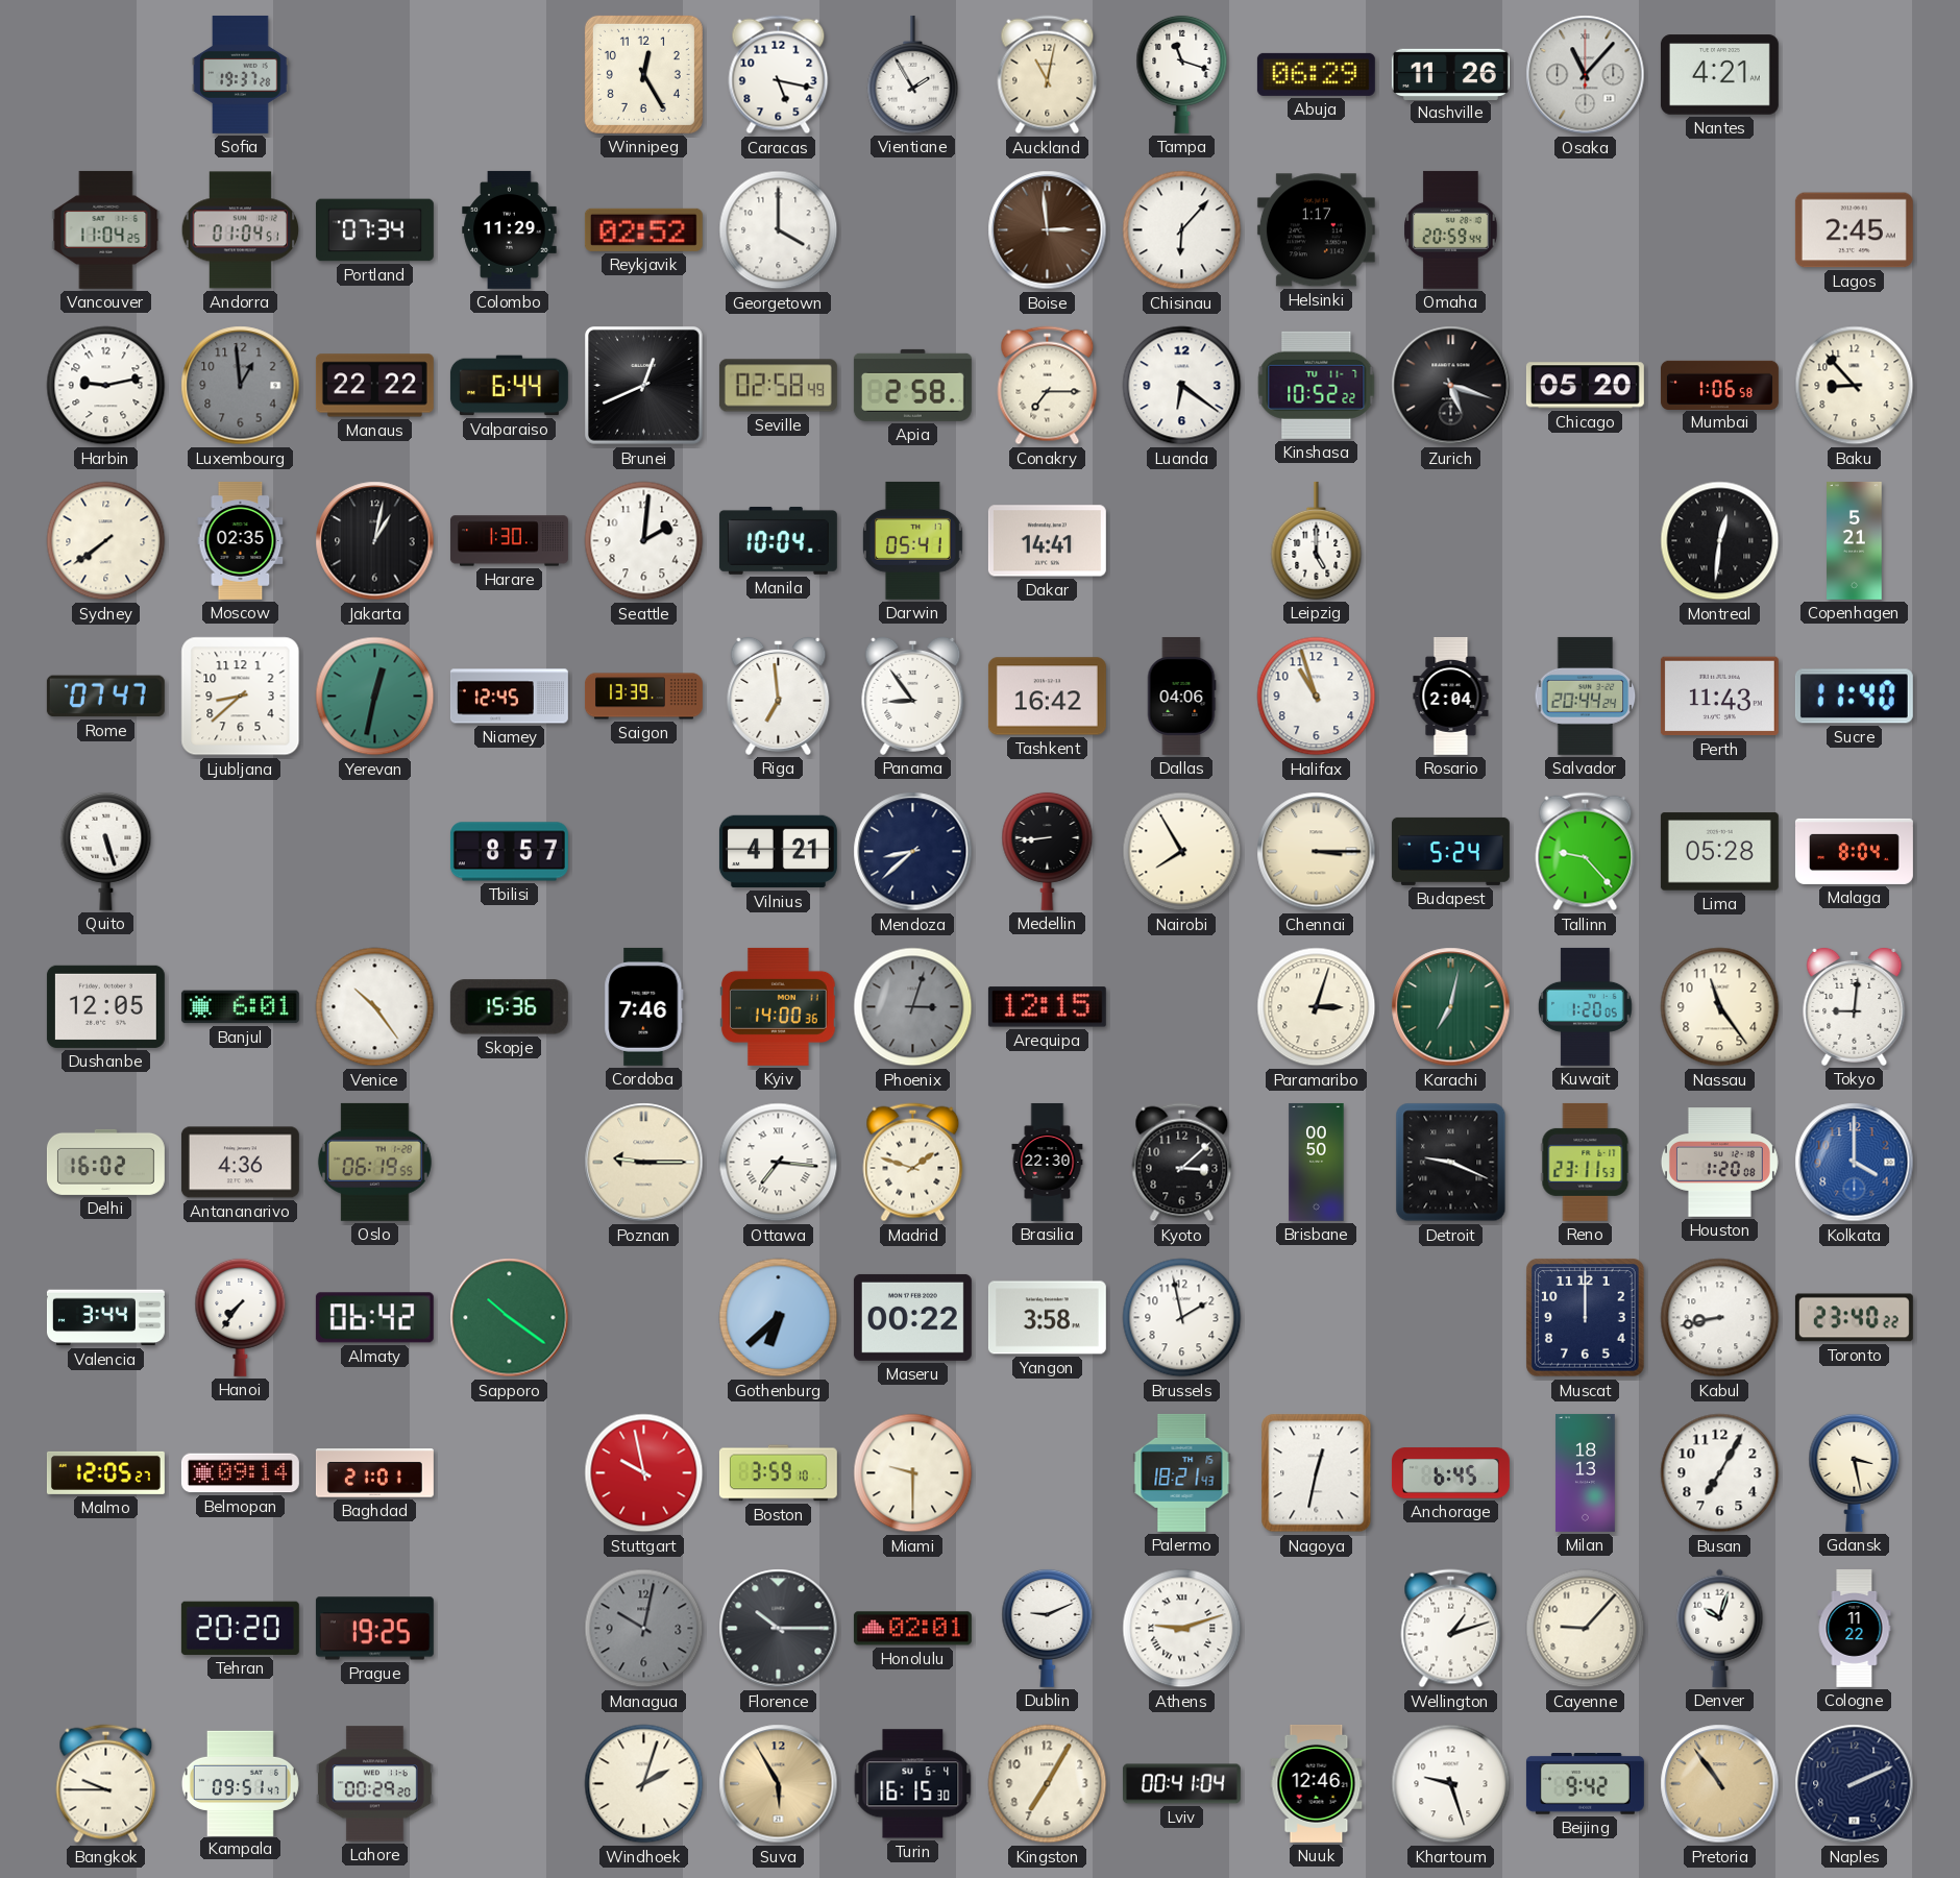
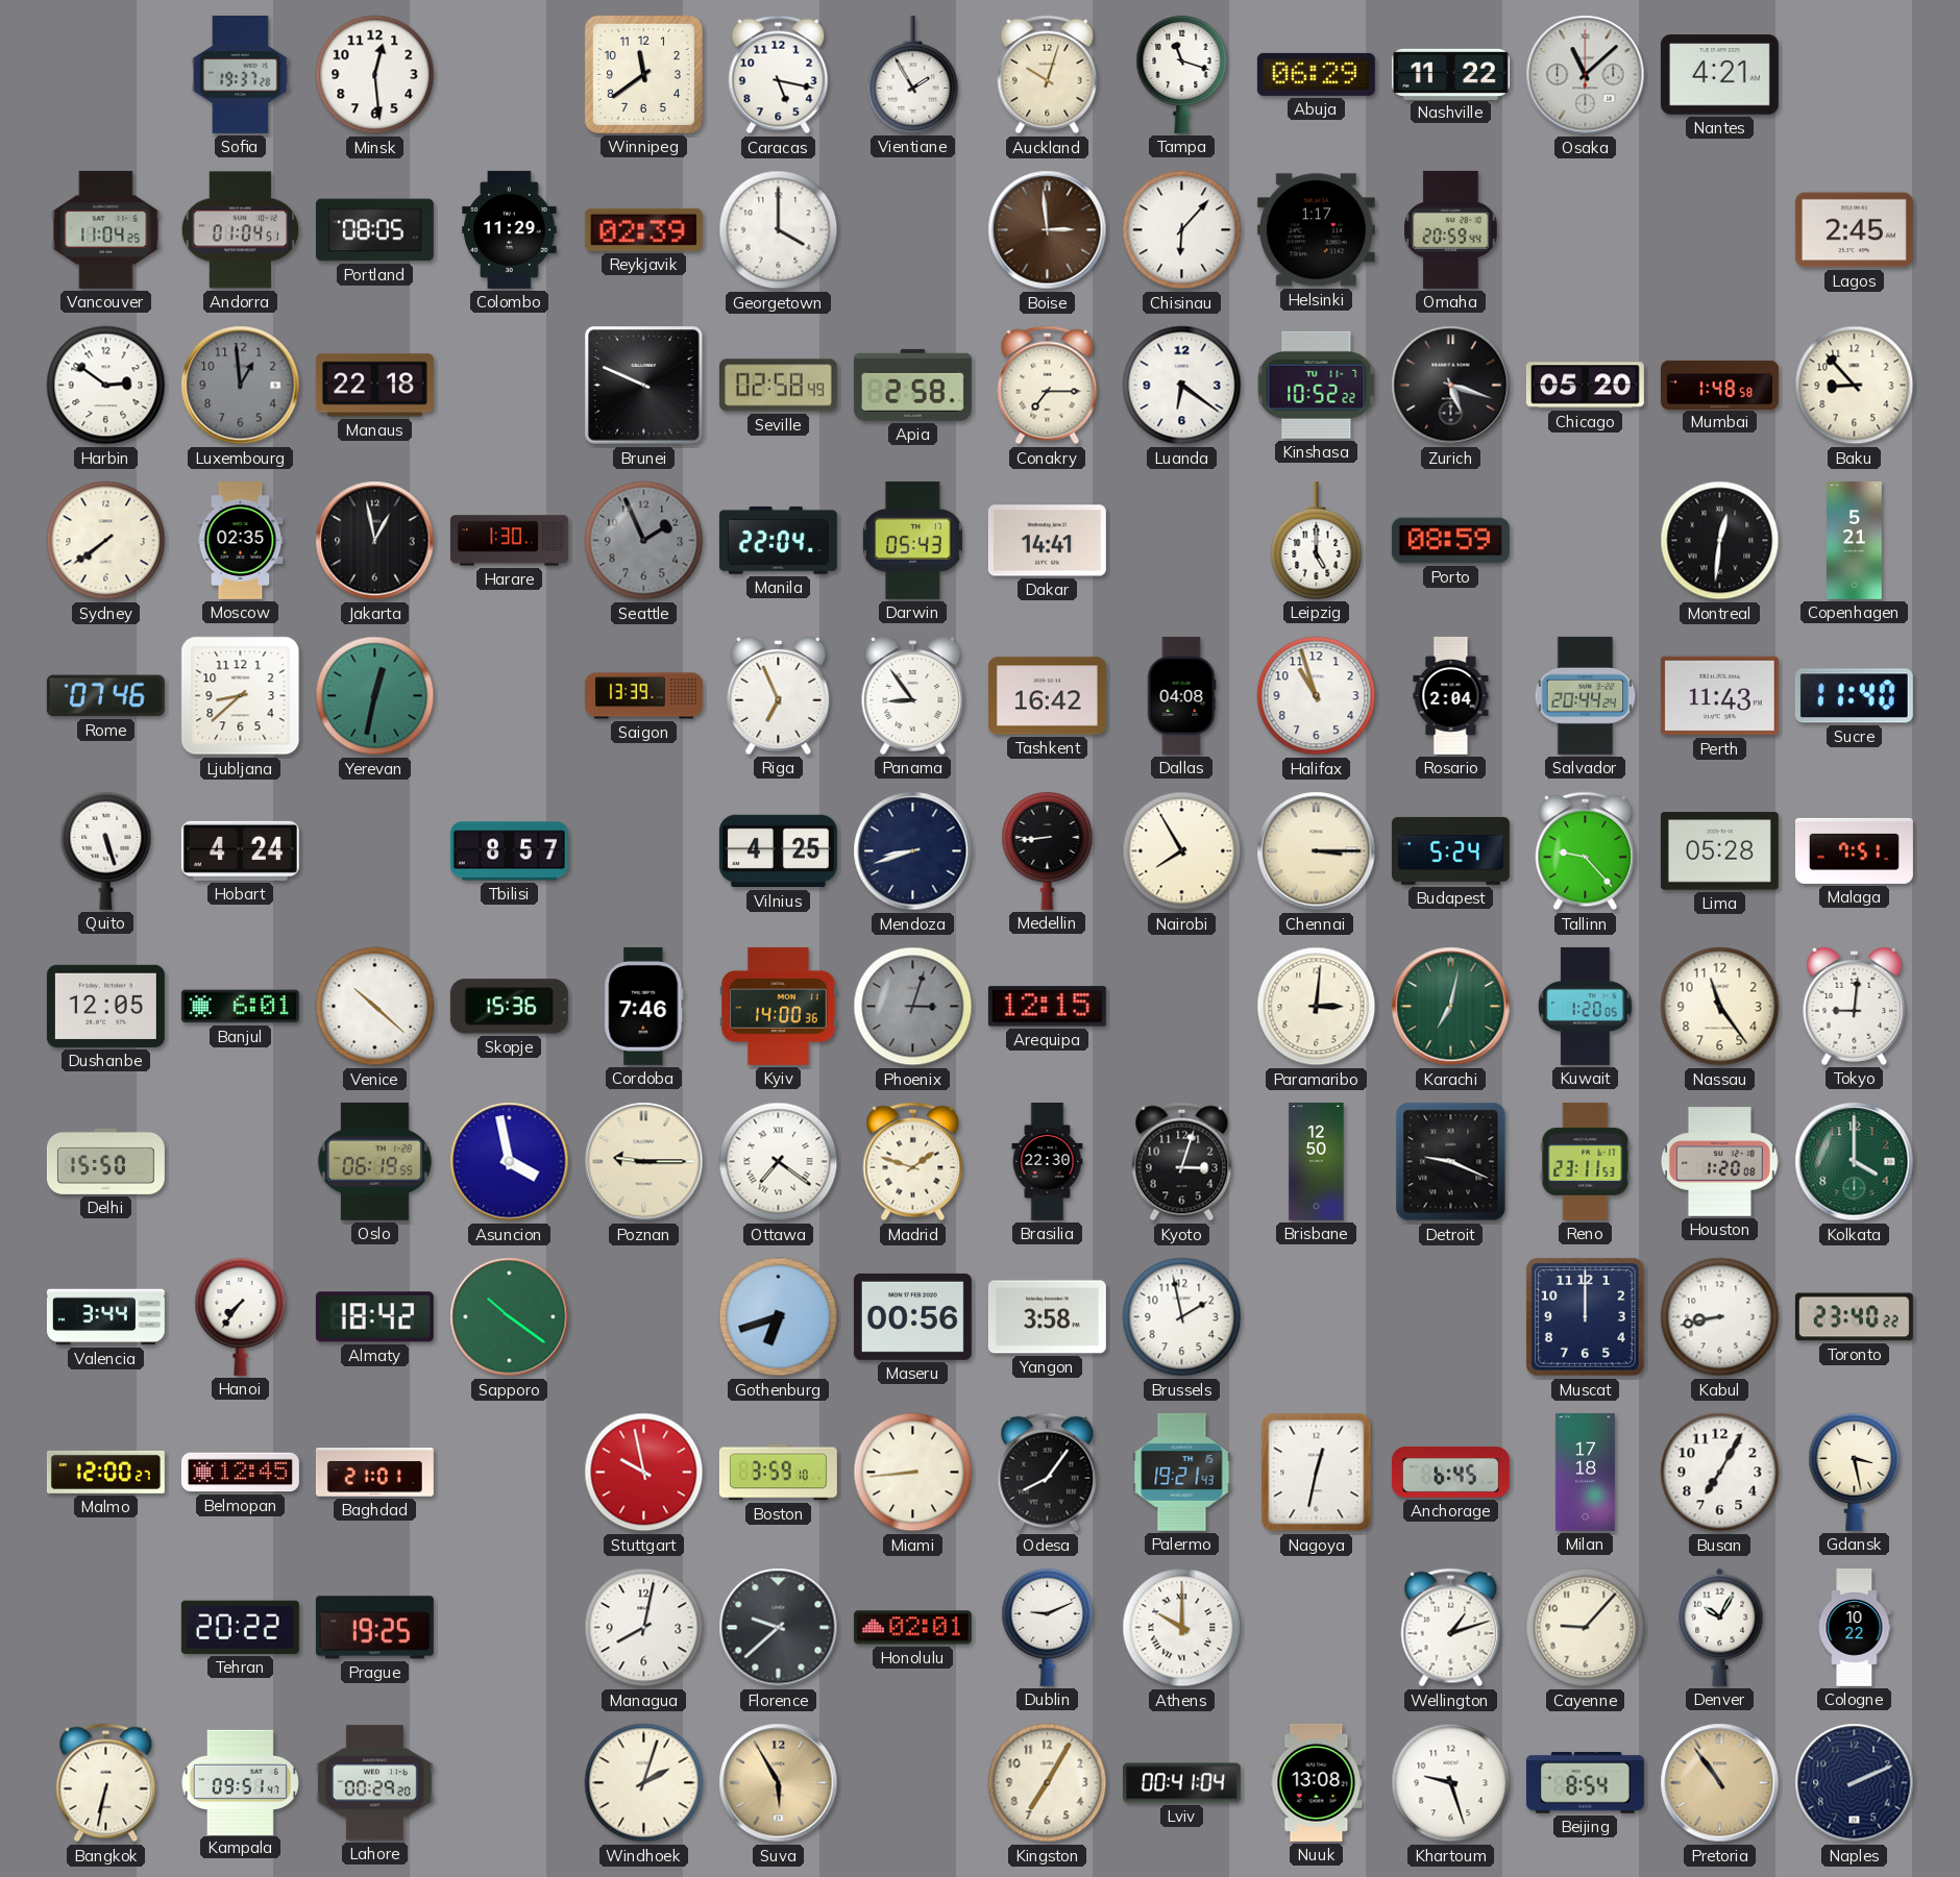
Minsk: none -> 12:29
Winnipeg: 12:25 -> 11:39
Auckland: 11:02 -> 10:03
Nashville: 11:26 -> 11:22
Osaka: 11:07 -> 11:08
Portland: 07:34 -> 08:05
Reykjavik: 02:52 -> 02:39
Harbin: 9:13 -> 2:51
Manaus: 22:22 -> 22:18
Valparaiso: 6:44 -> none
Brunei: 12:41 -> 9:49
Mumbai: 1:06 -> 1:48
Jakarta: 1:02 -> 12:58
Seattle: 2:01 -> 1:56
Seattle dial: white -> grey
Manila: 10:04 -> 22:04
Darwin: 05:41 -> 05:43
Porto: none -> 08:59
Rome: 07:47 -> 07:46
Niamey: 12:45 -> none
Riga: 6:59 -> 6:56
Dallas: 04:06 -> 04:08
Hobart: none -> 4:24
Vilnius: 4:21 -> 4:25
Mendoza: 8:38 -> 8:42
Malaga: 8:04 -> 7:51
Venice: 10:24 -> 10:22
Paramaribo: 3:03 -> 3:01
Delhi: 16:02 -> 15:50
Antananarivo: 4:36 -> none
Asuncion: none -> 3:58
Ottawa: 7:16 -> 7:21
Kyoto: 3:08 -> 3:03
Brisbane: 00:50 -> 12:50
Kolkata dial: blue -> green
Almaty: 06:42 -> 18:42
Gothenburg: 6:38 -> 6:42
Maseru: 00:22 -> 00:56
Malmo: 12:05 -> 12:00
Belmopan: 09:14 -> 12:45
Miami: 9:30 -> 8:44
Odesa: none -> 8:06
Palermo: 18:21 -> 19:21
Milan: 18:13 -> 17:18
Tehran: 20:20 -> 20:22
Managua: 10:02 -> 8:02
Managua dial: grey -> white
Florence: 10:15 -> 9:38
Athens: 9:12 -> 10:00
Denver: 10:03 -> 10:05
Cologne: 11:22 -> 10:22
Bangkok: 9:45 -> 6:32
Turin: 16:15 -> none
Nuuk: 12:46 -> 13:08
Beijing: 9:42 -> 8:54
